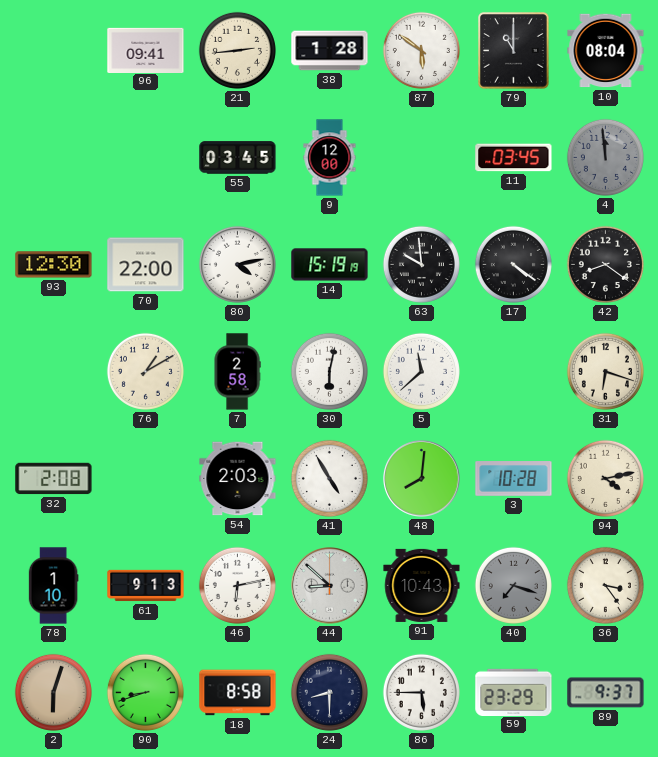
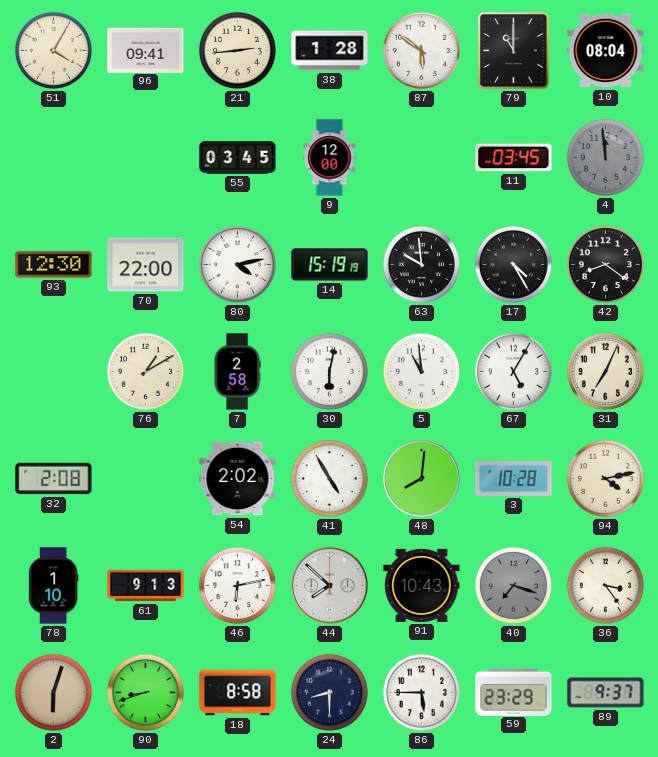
51: none -> 4:05
17: 4:21 -> 4:25
5: 11:38 -> 10:59
67: none -> 5:05
31: 6:18 -> 7:04
54: 2:03 -> 2:02
44: 8:52 -> 7:52
